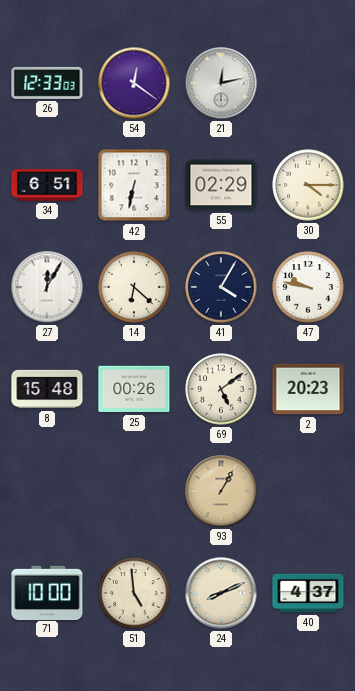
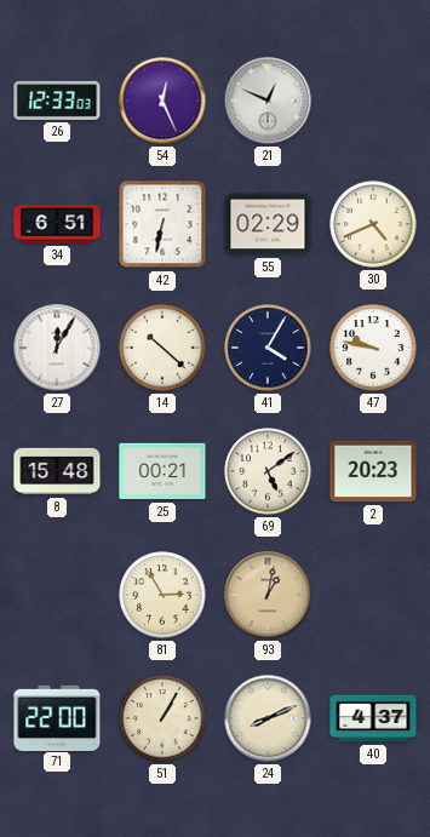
54: 12:21 -> 12:26
21: 12:13 -> 12:49
30: 4:15 -> 4:41
14: 6:22 -> 10:22
25: 00:26 -> 00:21
81: none -> 2:55
93: 1:05 -> 1:02
71: 10:00 -> 22:00
51: 4:59 -> 1:05
